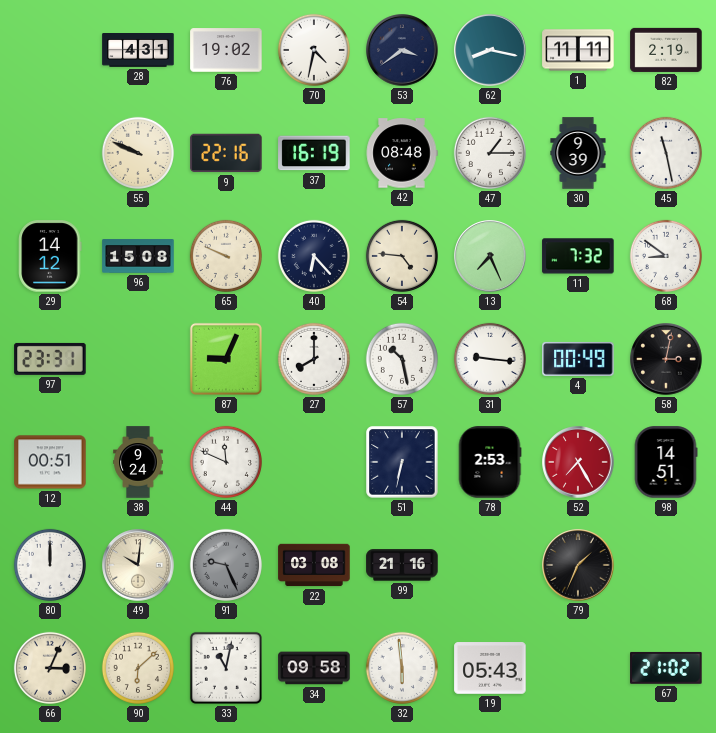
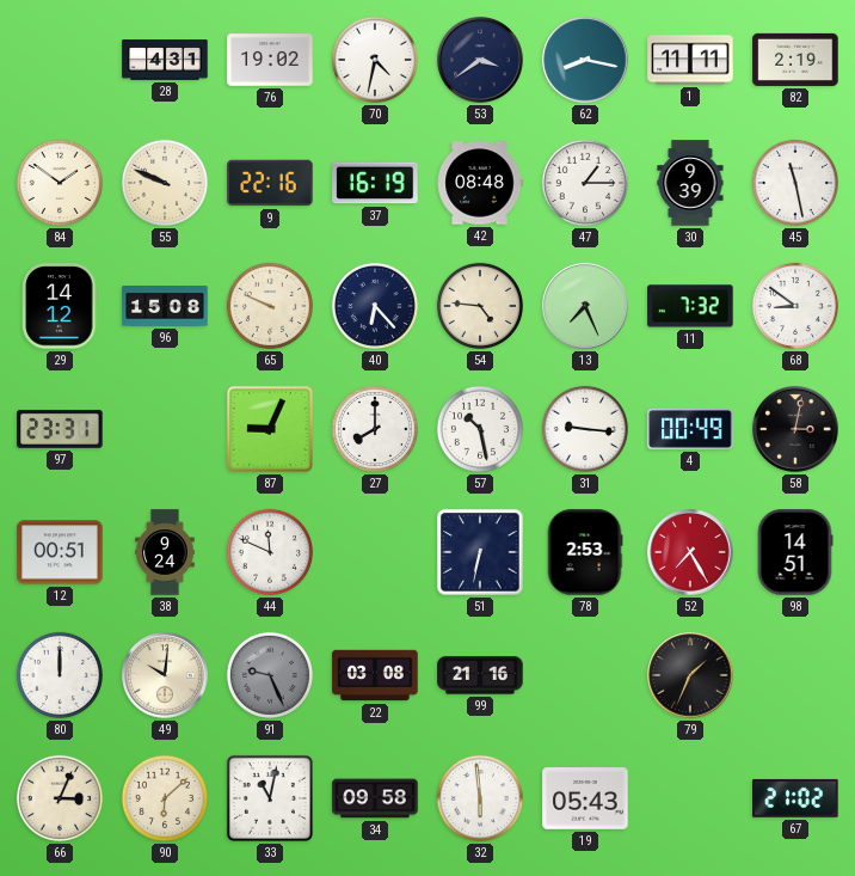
84: none -> 1:51
